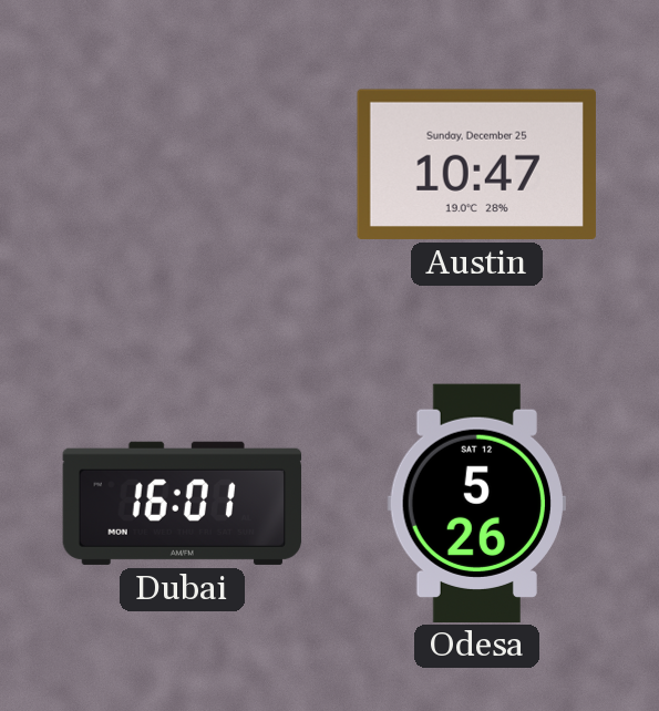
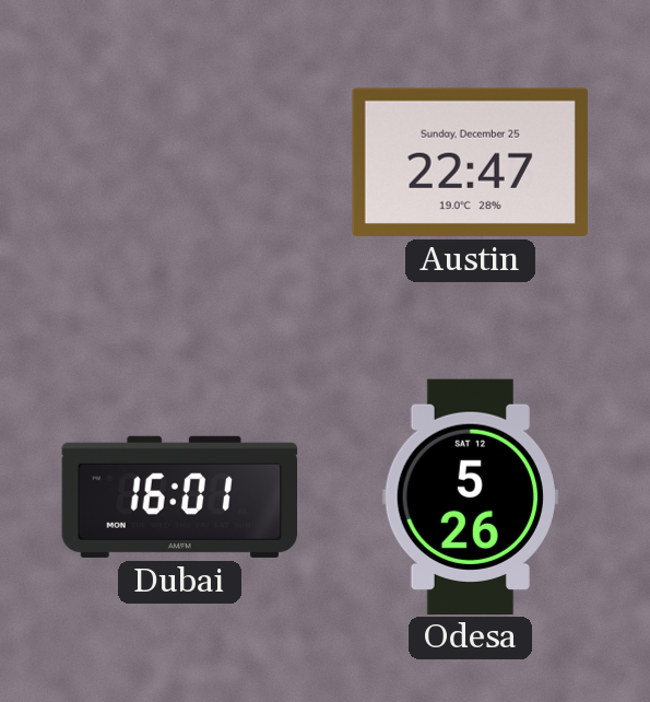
Austin: 10:47 -> 22:47
